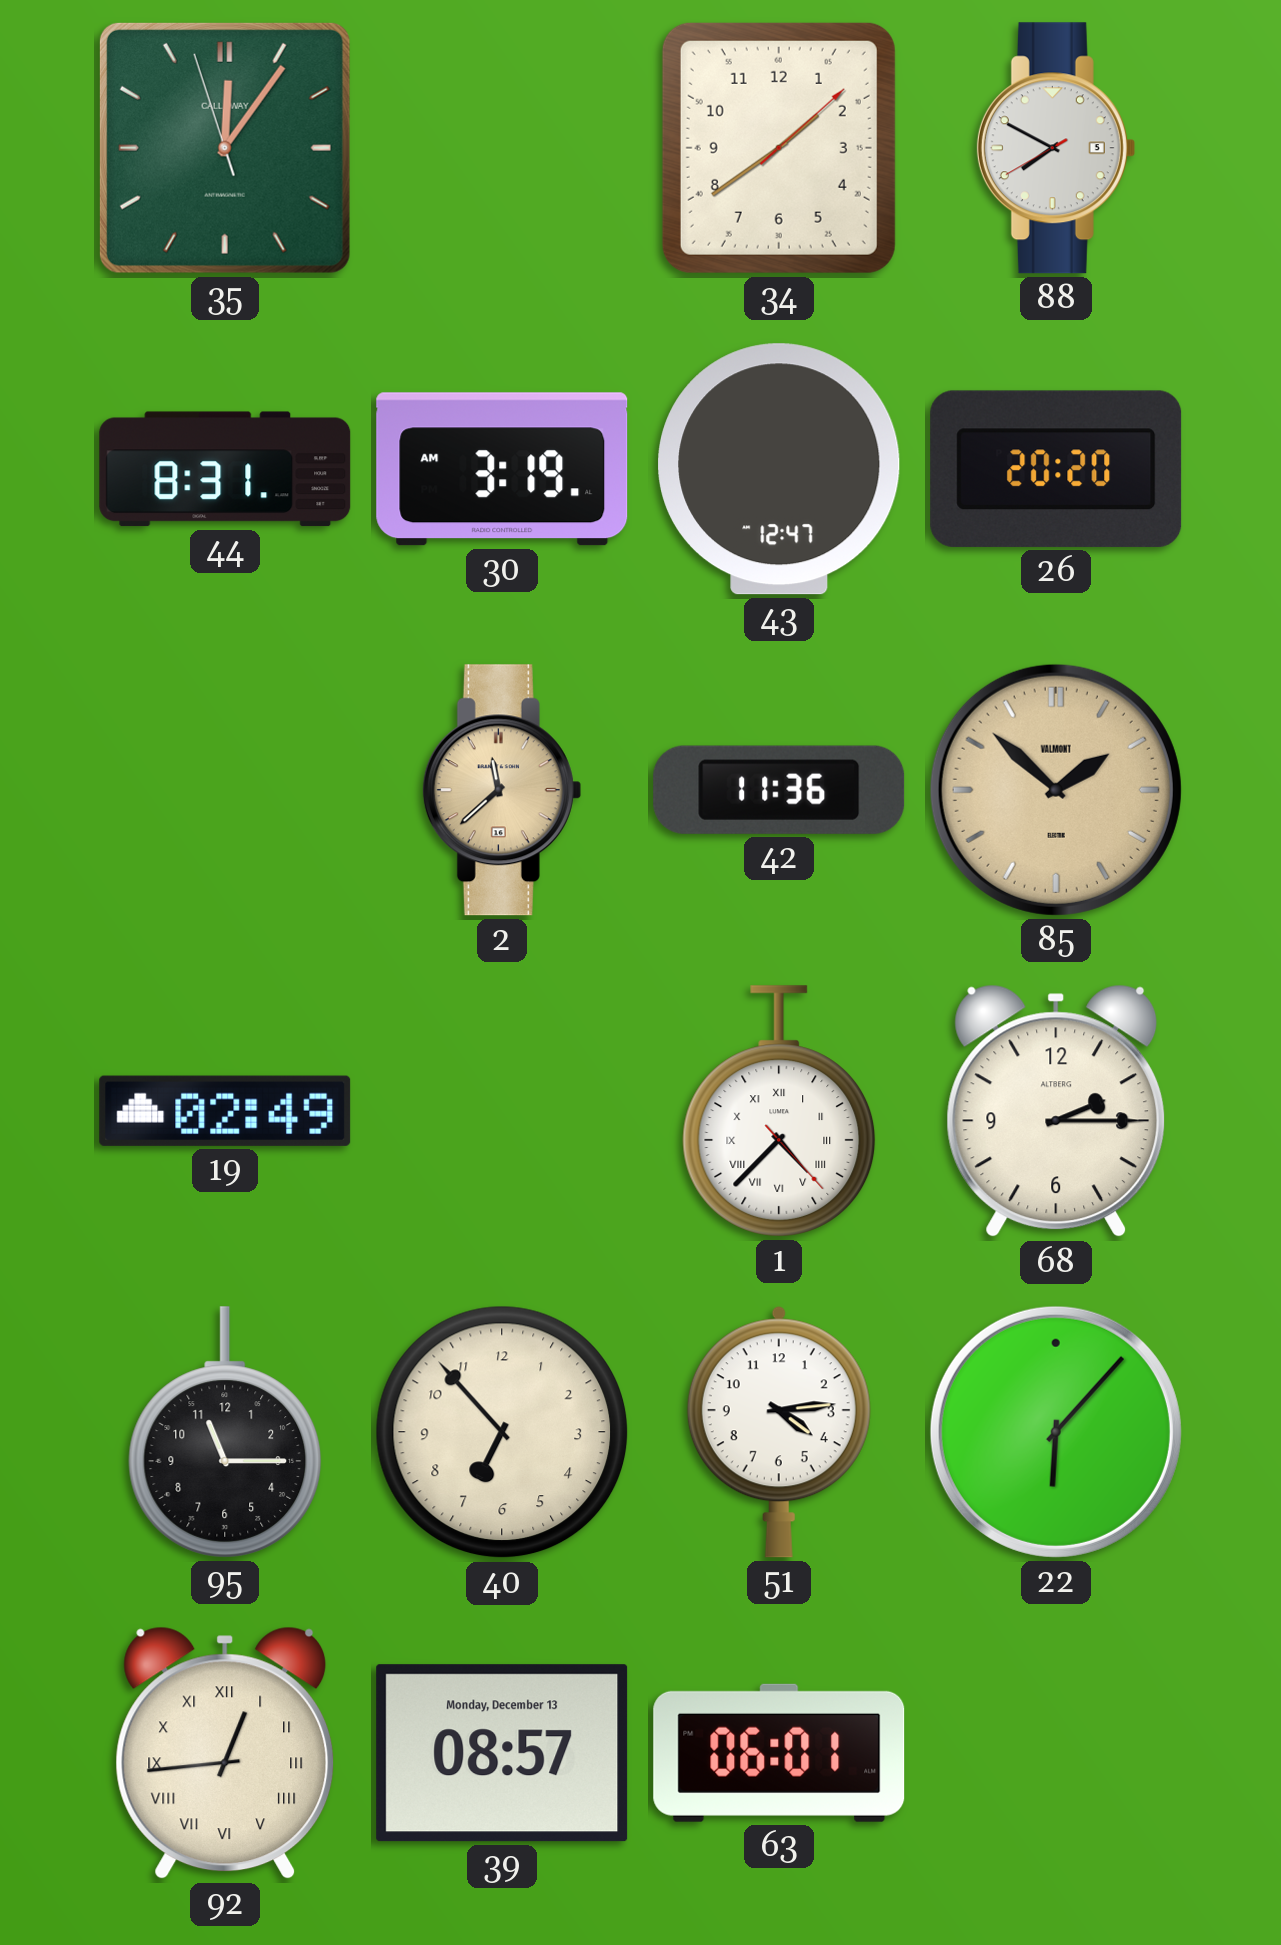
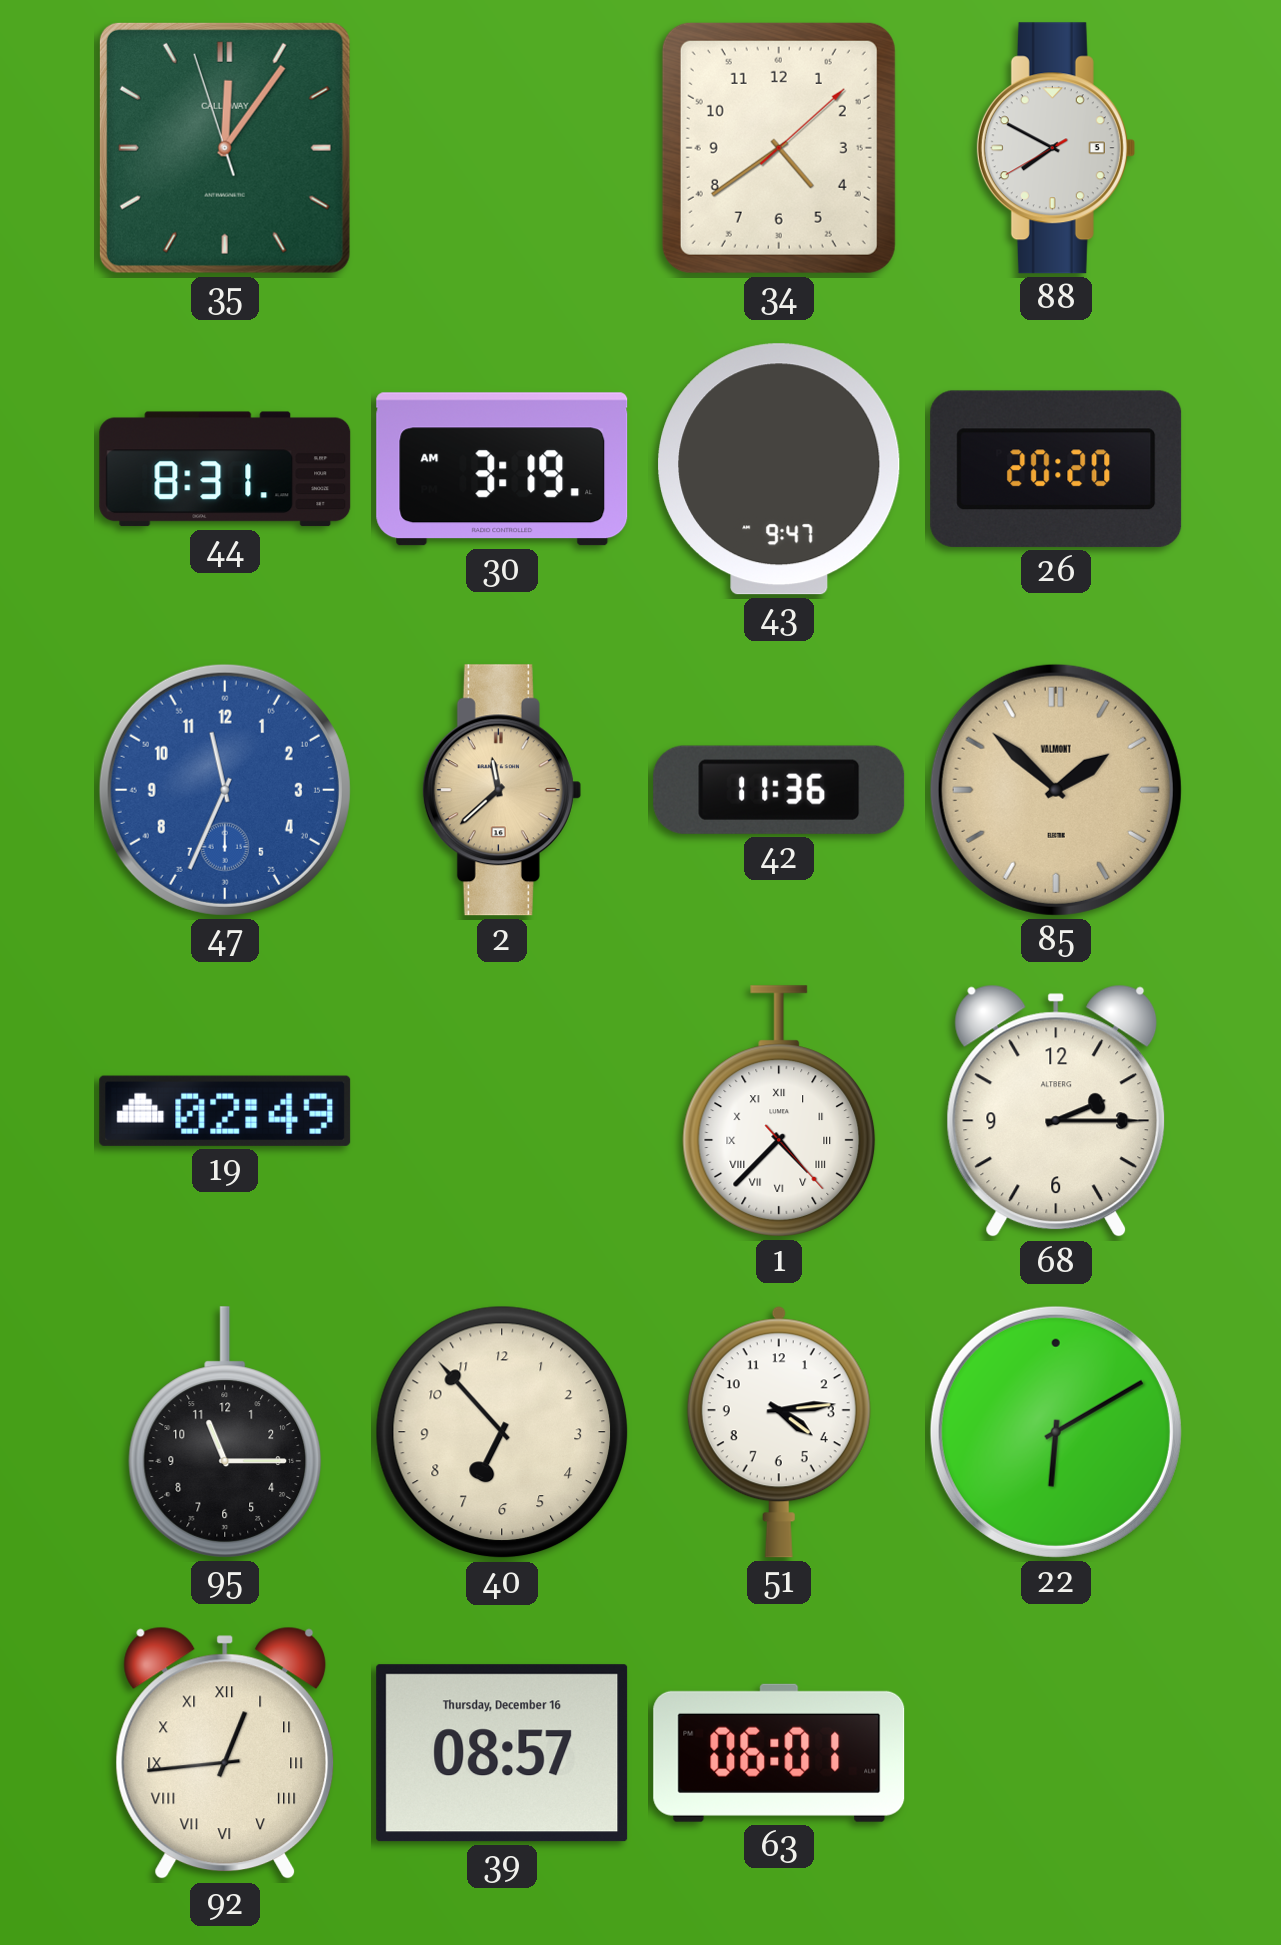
34: 1:39 -> 4:39
43: 12:47 -> 9:47
47: none -> 11:34
22: 6:07 -> 6:10
39 date: Monday, December 13 -> Thursday, December 16
